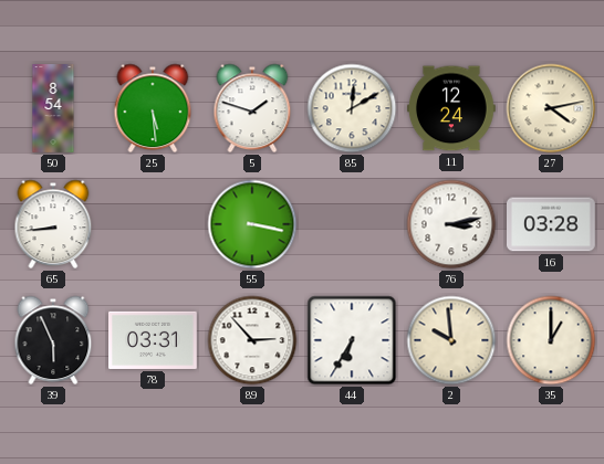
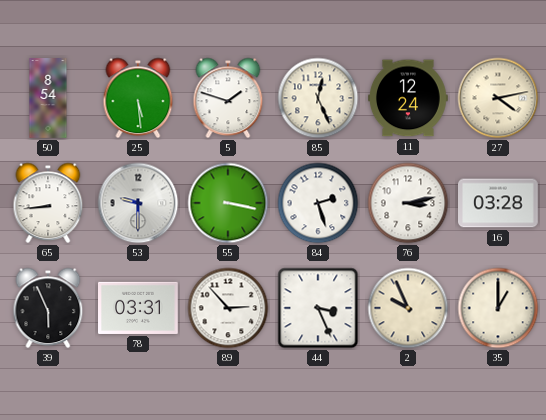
85: 12:10 -> 12:26
53: none -> 9:30
84: none -> 2:27
44: 6:35 -> 3:26
2: 9:59 -> 9:56
